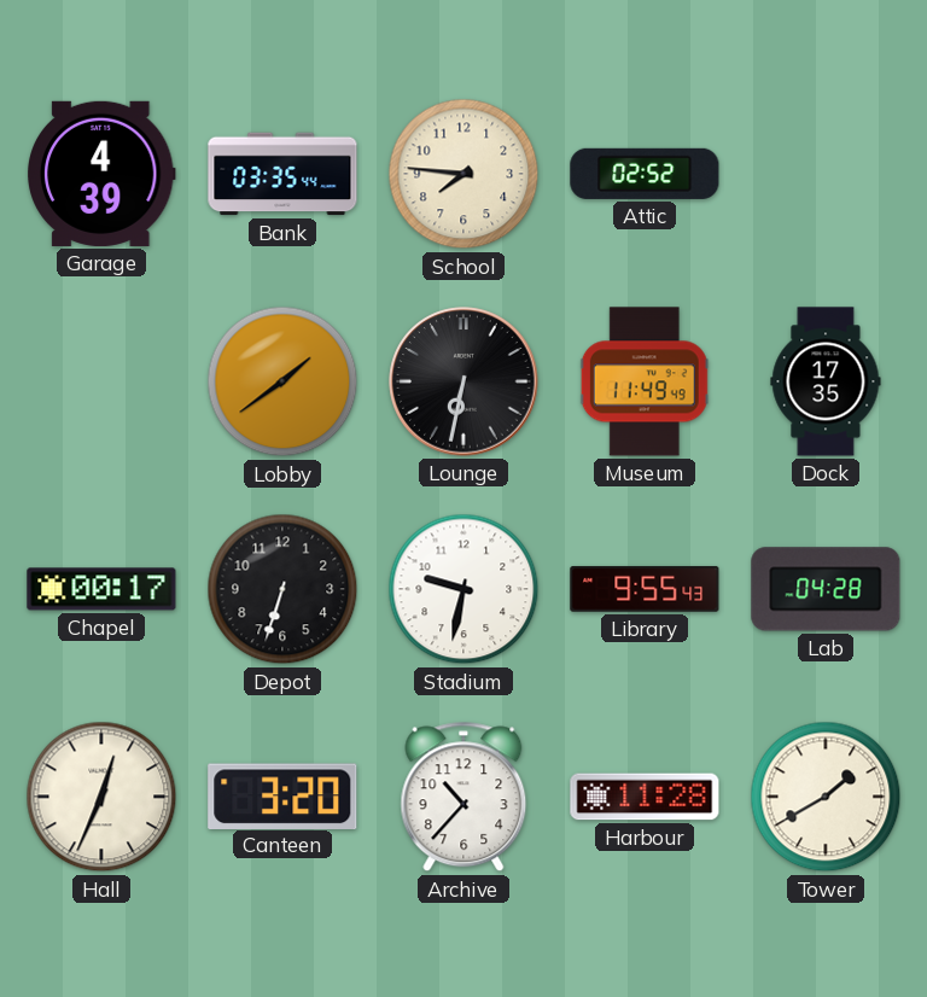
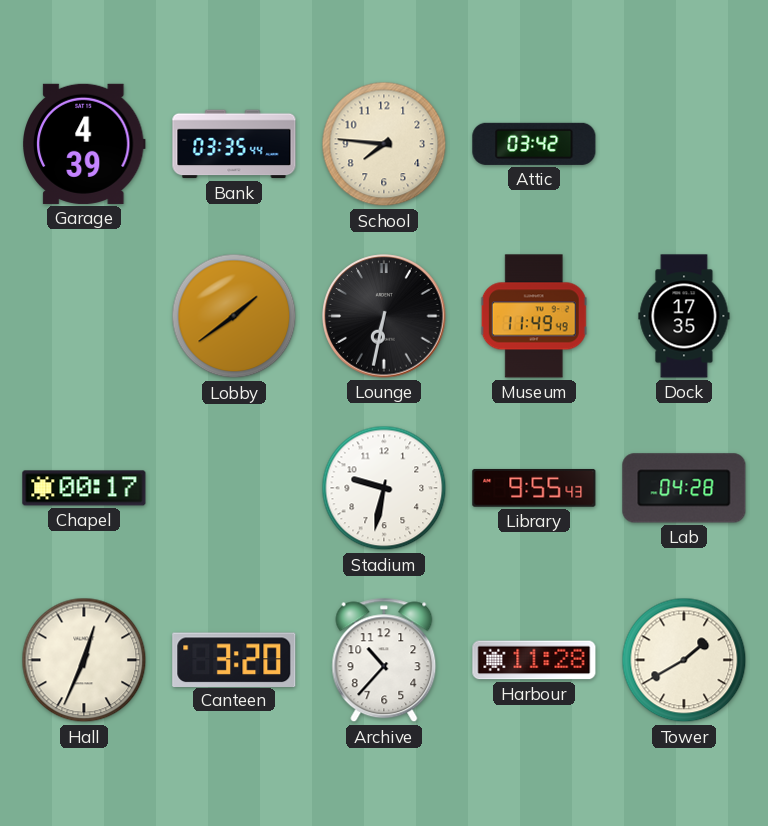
Attic: 02:52 -> 03:42
Depot: 6:33 -> none
